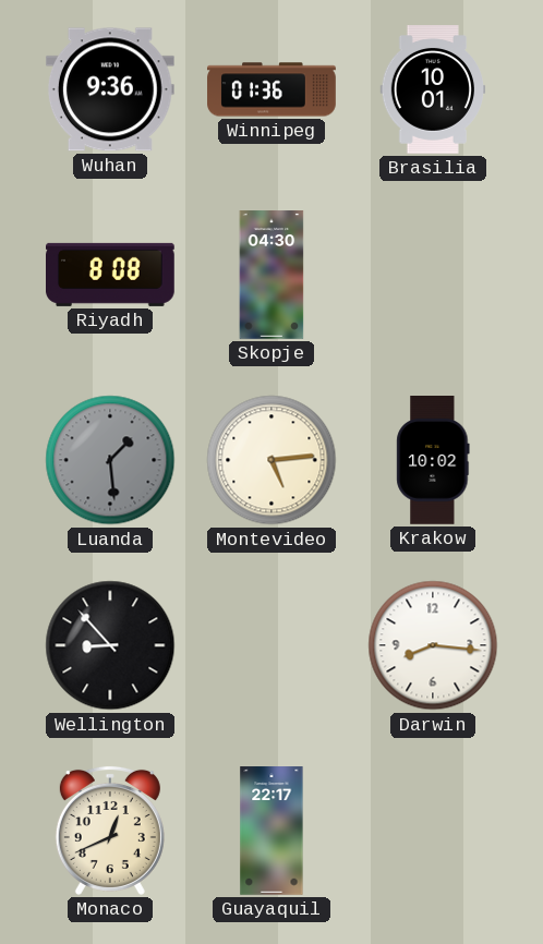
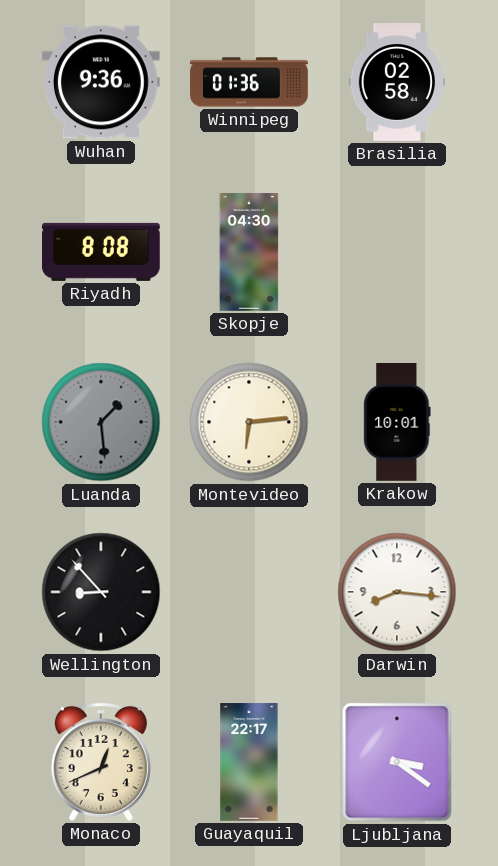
Brasilia: 10:01 -> 02:58
Montevideo: 5:14 -> 6:14
Krakow: 10:02 -> 10:01
Ljubljana: none -> 3:21
